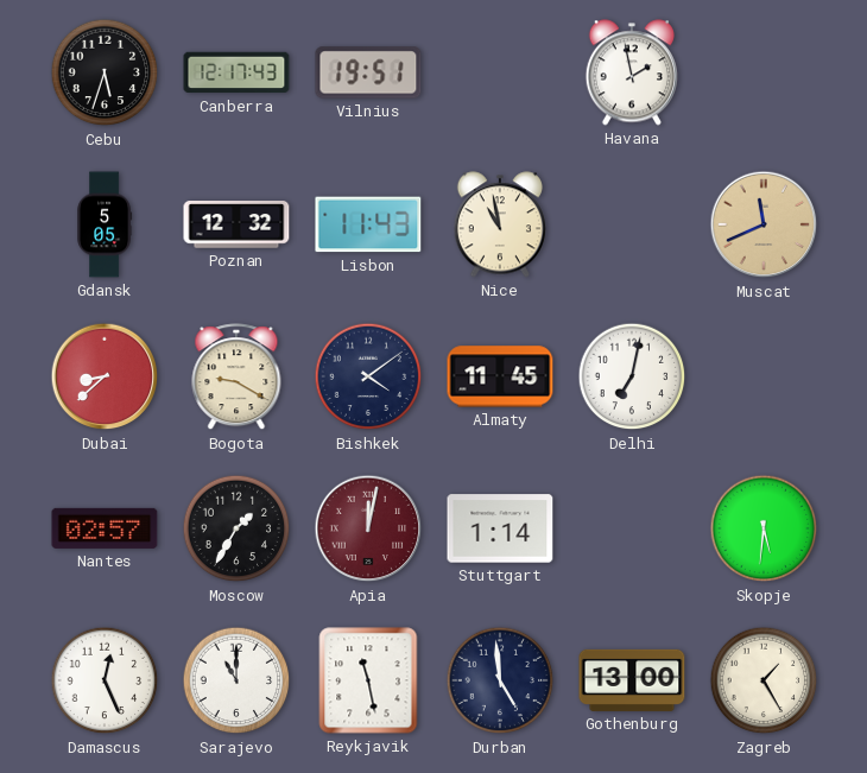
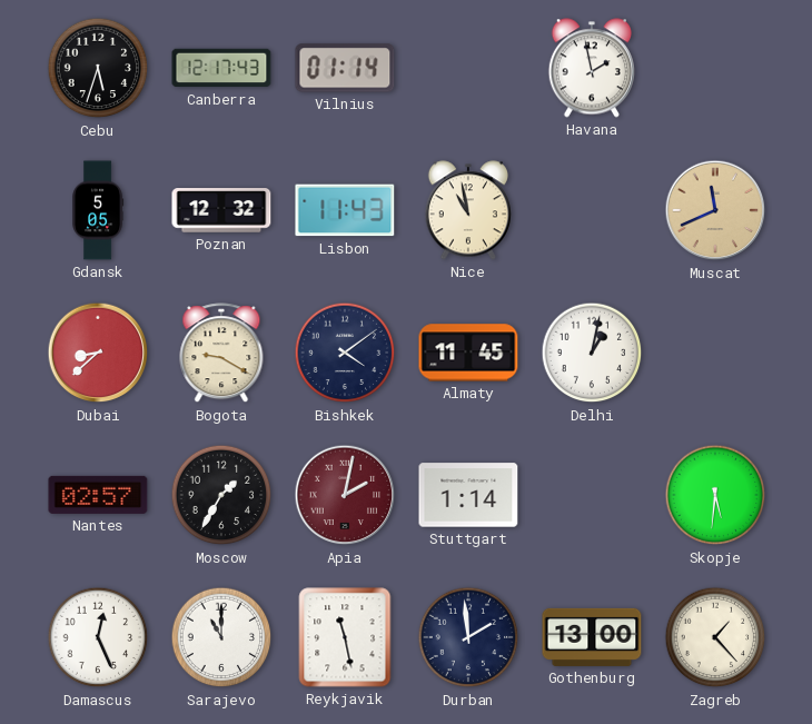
Vilnius: 19:51 -> 01:14
Delhi: 7:02 -> 1:02
Apia: 12:02 -> 2:02
Durban: 4:59 -> 1:59
Zagreb: 1:25 -> 1:23
